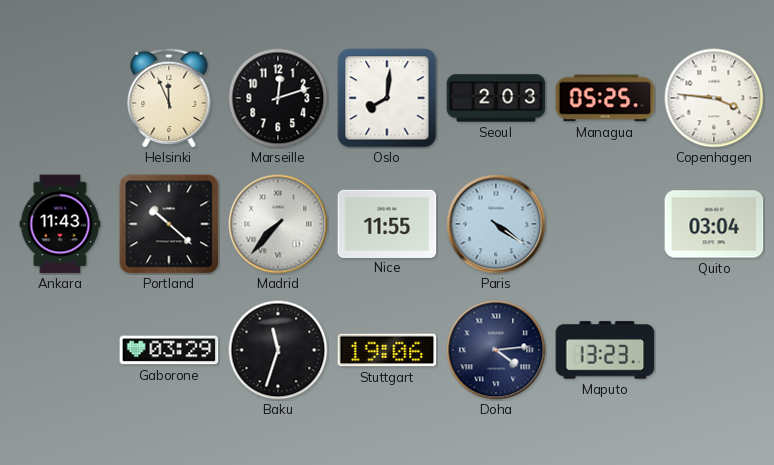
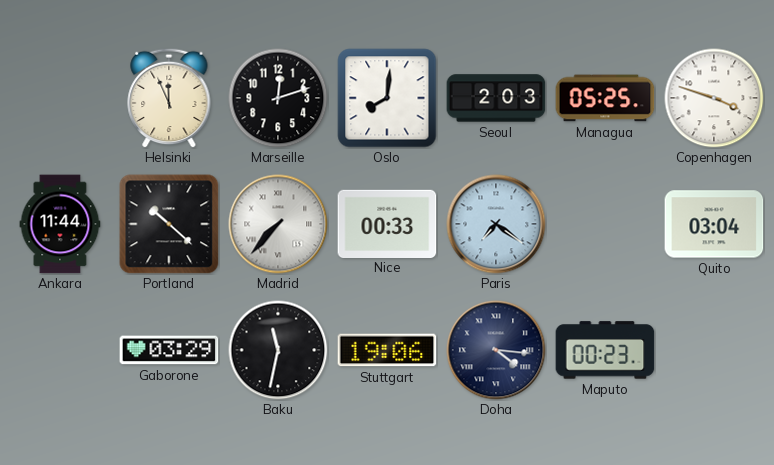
Copenhagen: 3:46 -> 3:48
Ankara: 11:43 -> 11:44
Nice: 11:55 -> 00:33
Paris: 4:21 -> 7:21
Baku: 11:33 -> 11:32
Doha: 4:14 -> 4:16
Maputo: 13:23 -> 00:23
